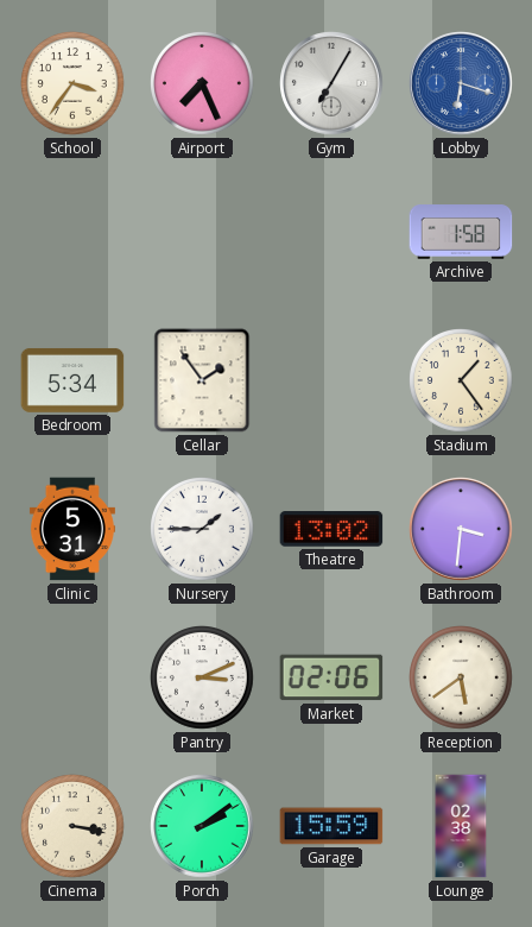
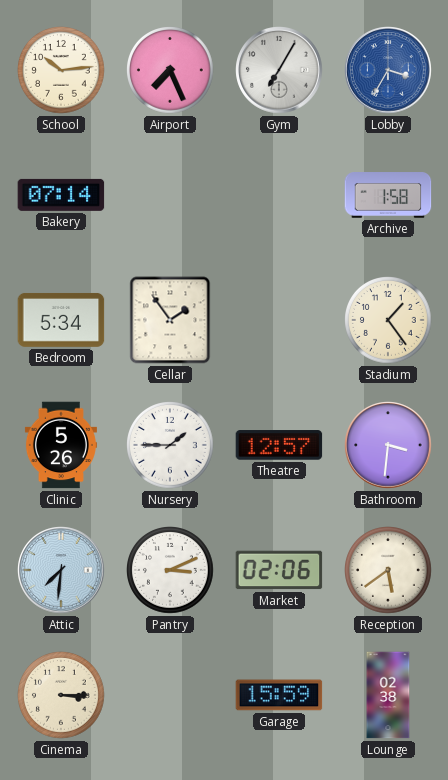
School: 3:36 -> 10:14
Lobby: 6:18 -> 3:35
Bakery: none -> 07:14
Clinic: 5:31 -> 5:26
Theatre: 13:02 -> 12:57
Attic: none -> 7:31
Cinema: 3:17 -> 3:15
Porch: 2:09 -> none
